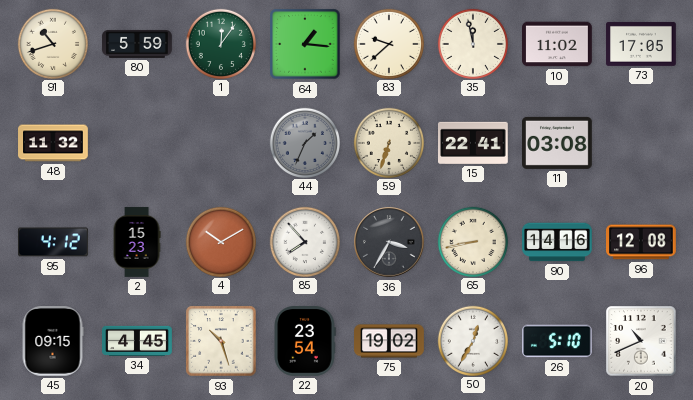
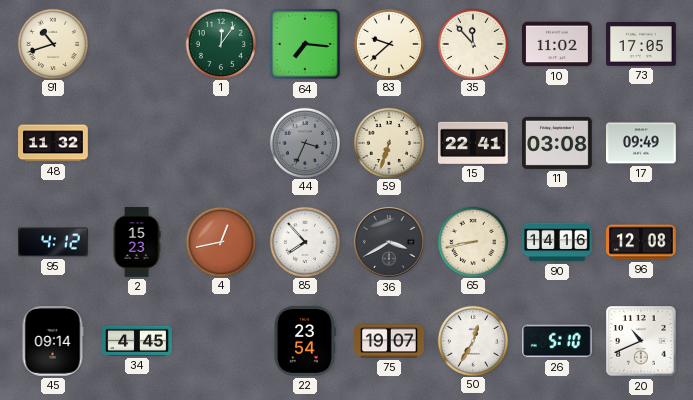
80: 5:59 -> none
64: 1:16 -> 7:16
35: 11:58 -> 11:53
44: 1:34 -> 3:34
17: none -> 09:49
4: 10:10 -> 12:43
36: 3:35 -> 3:40
45: 09:15 -> 09:14
93: 10:27 -> none
75: 19:02 -> 19:07
